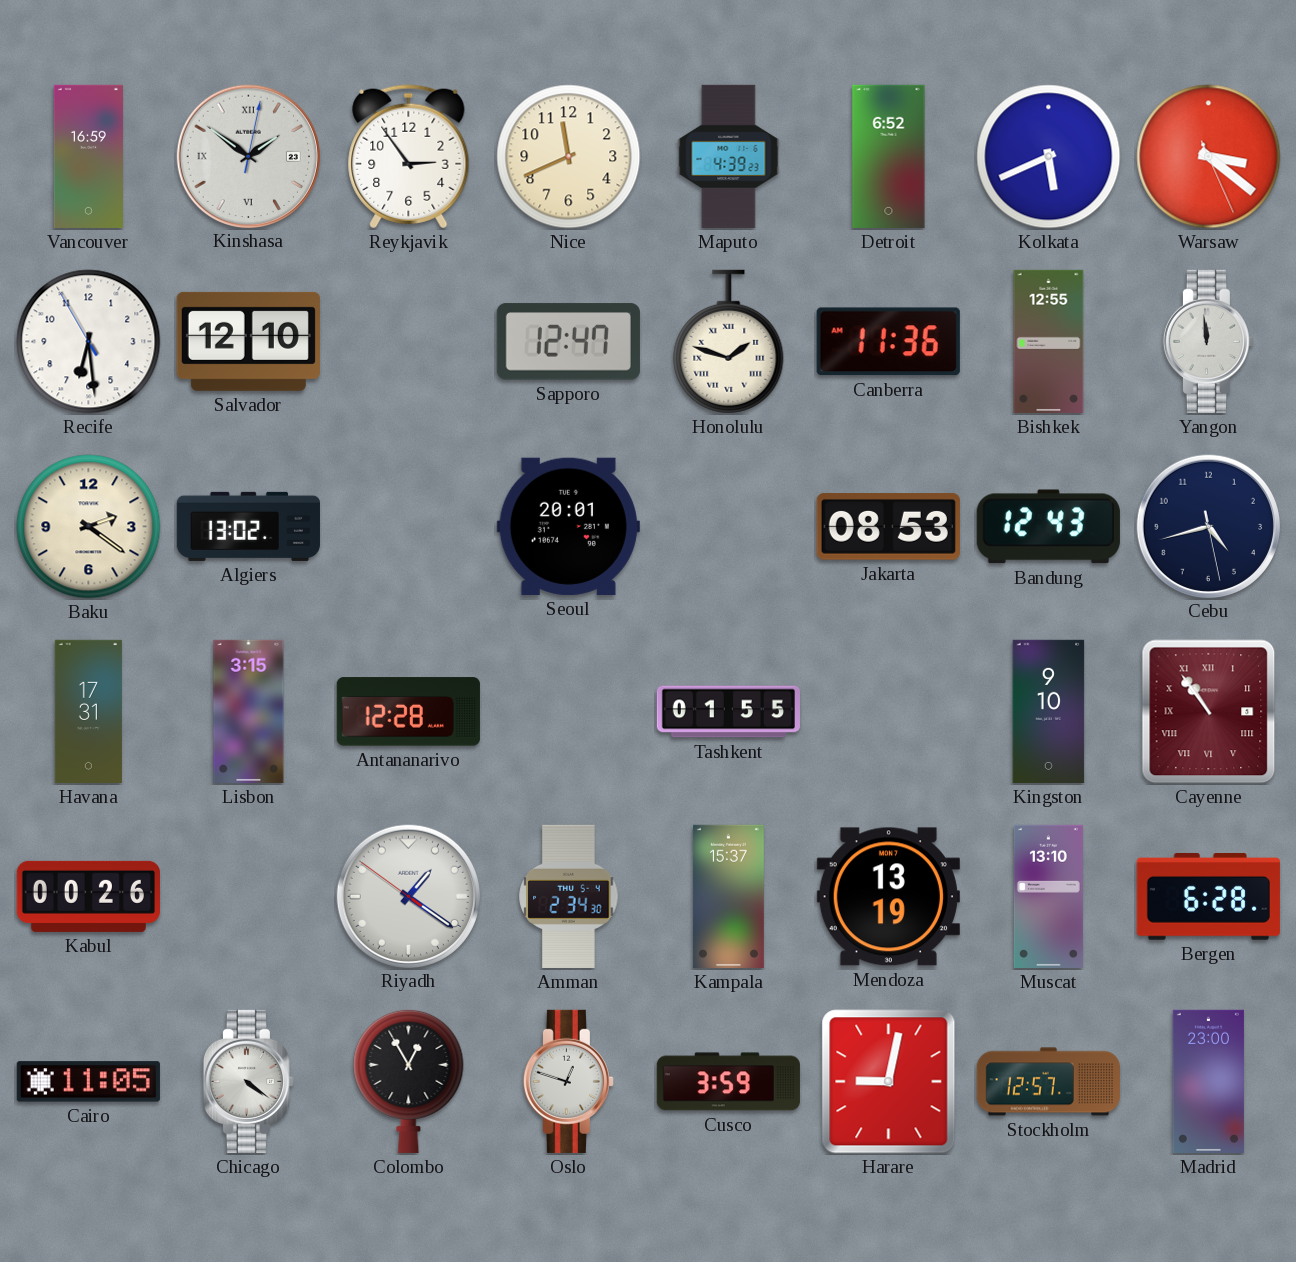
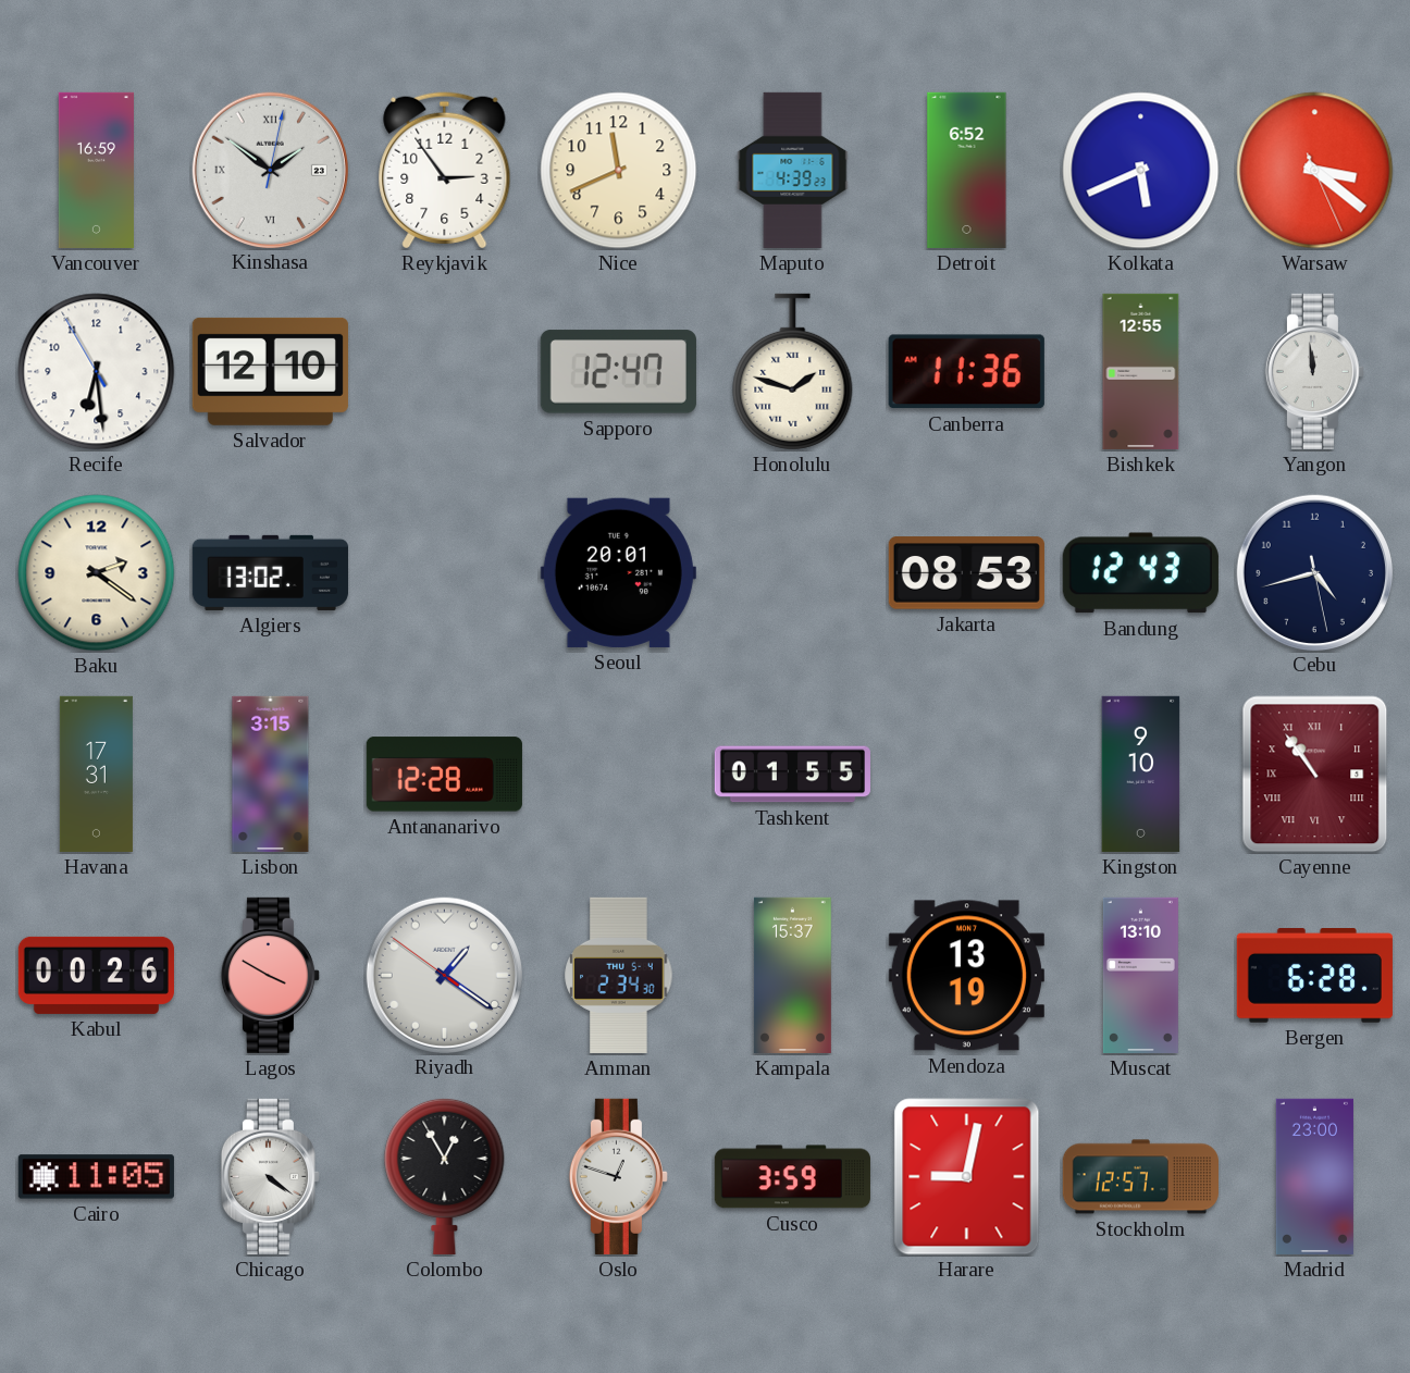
Lagos: none -> 3:50
